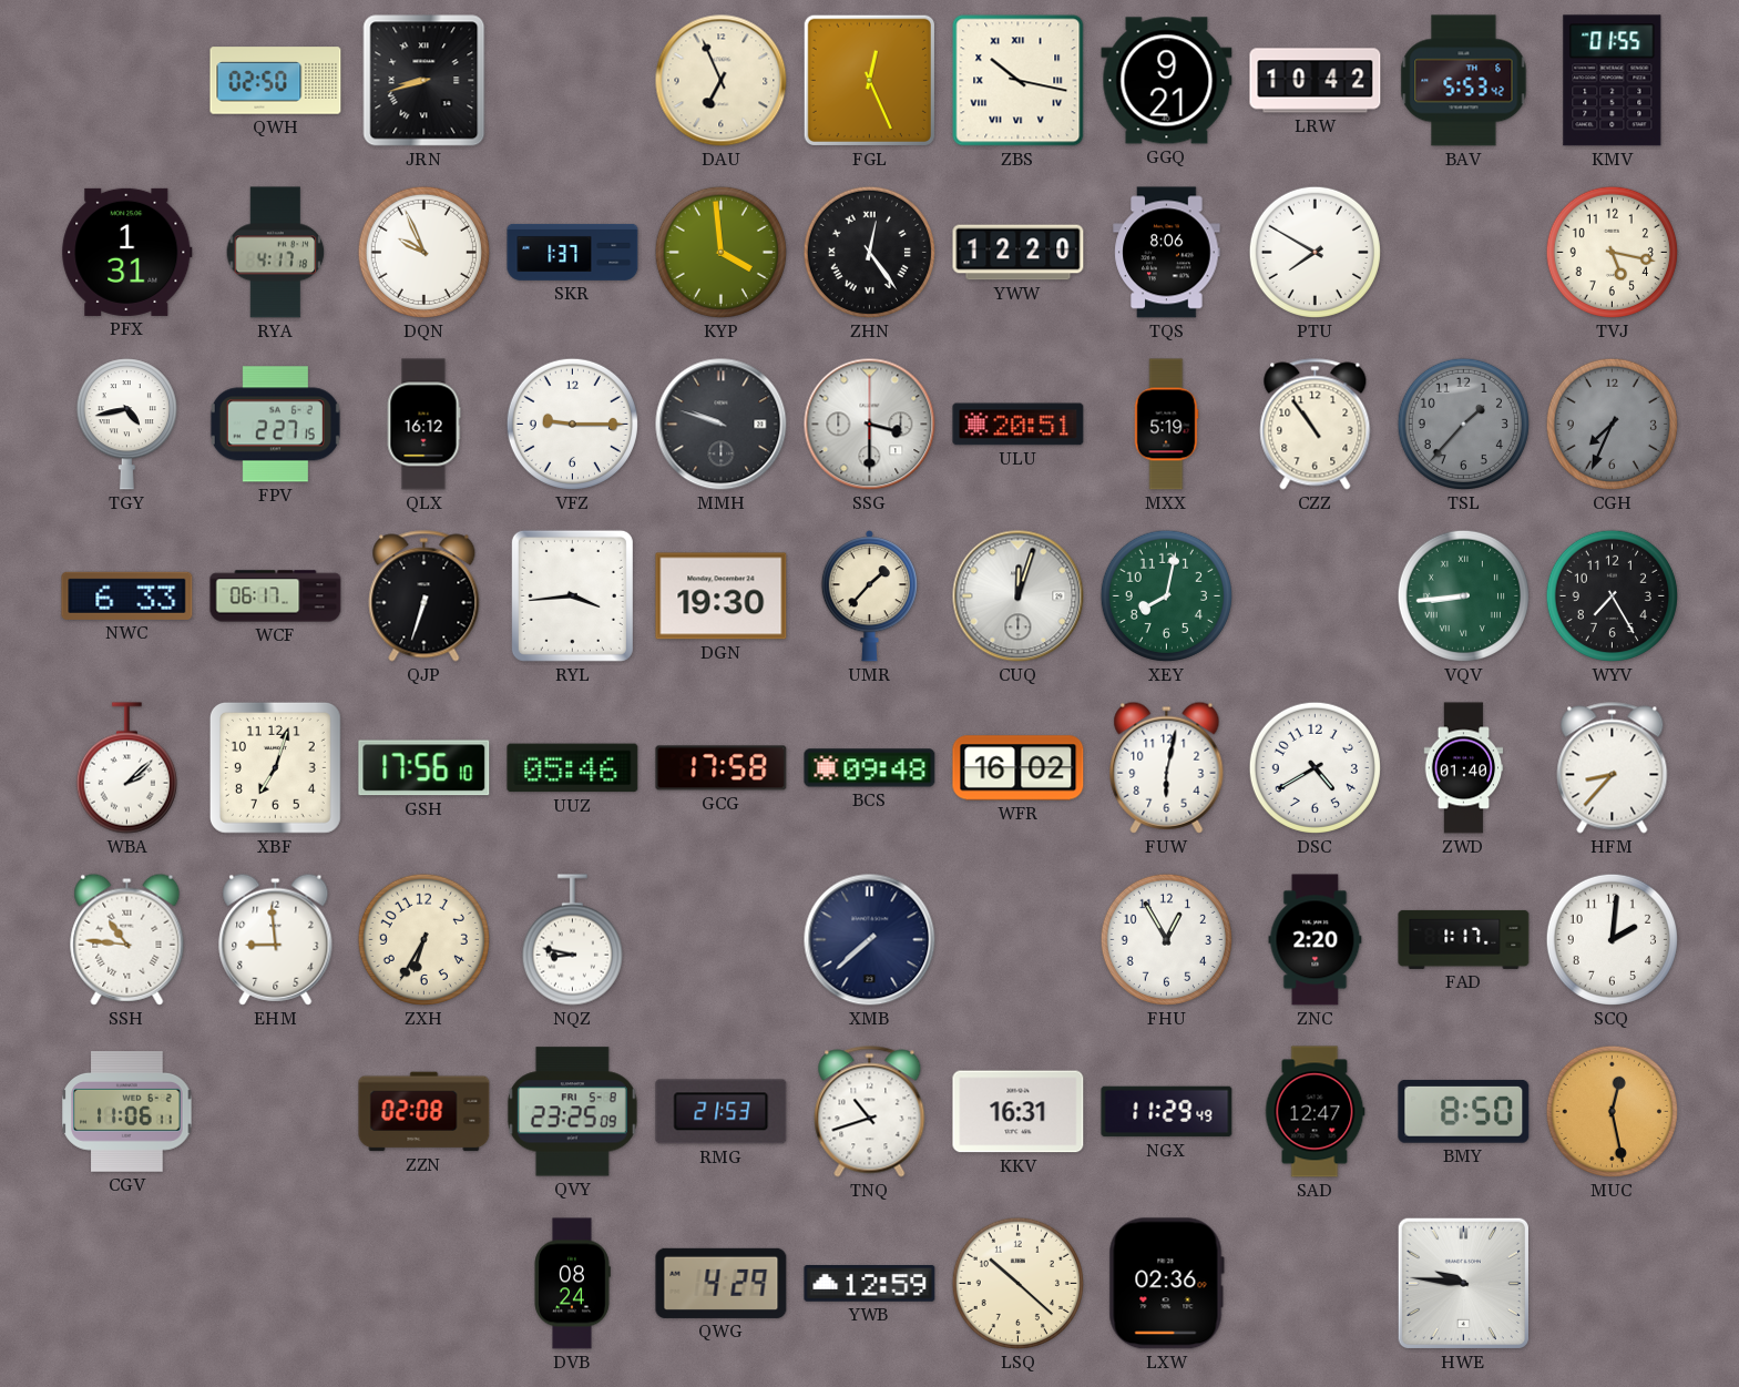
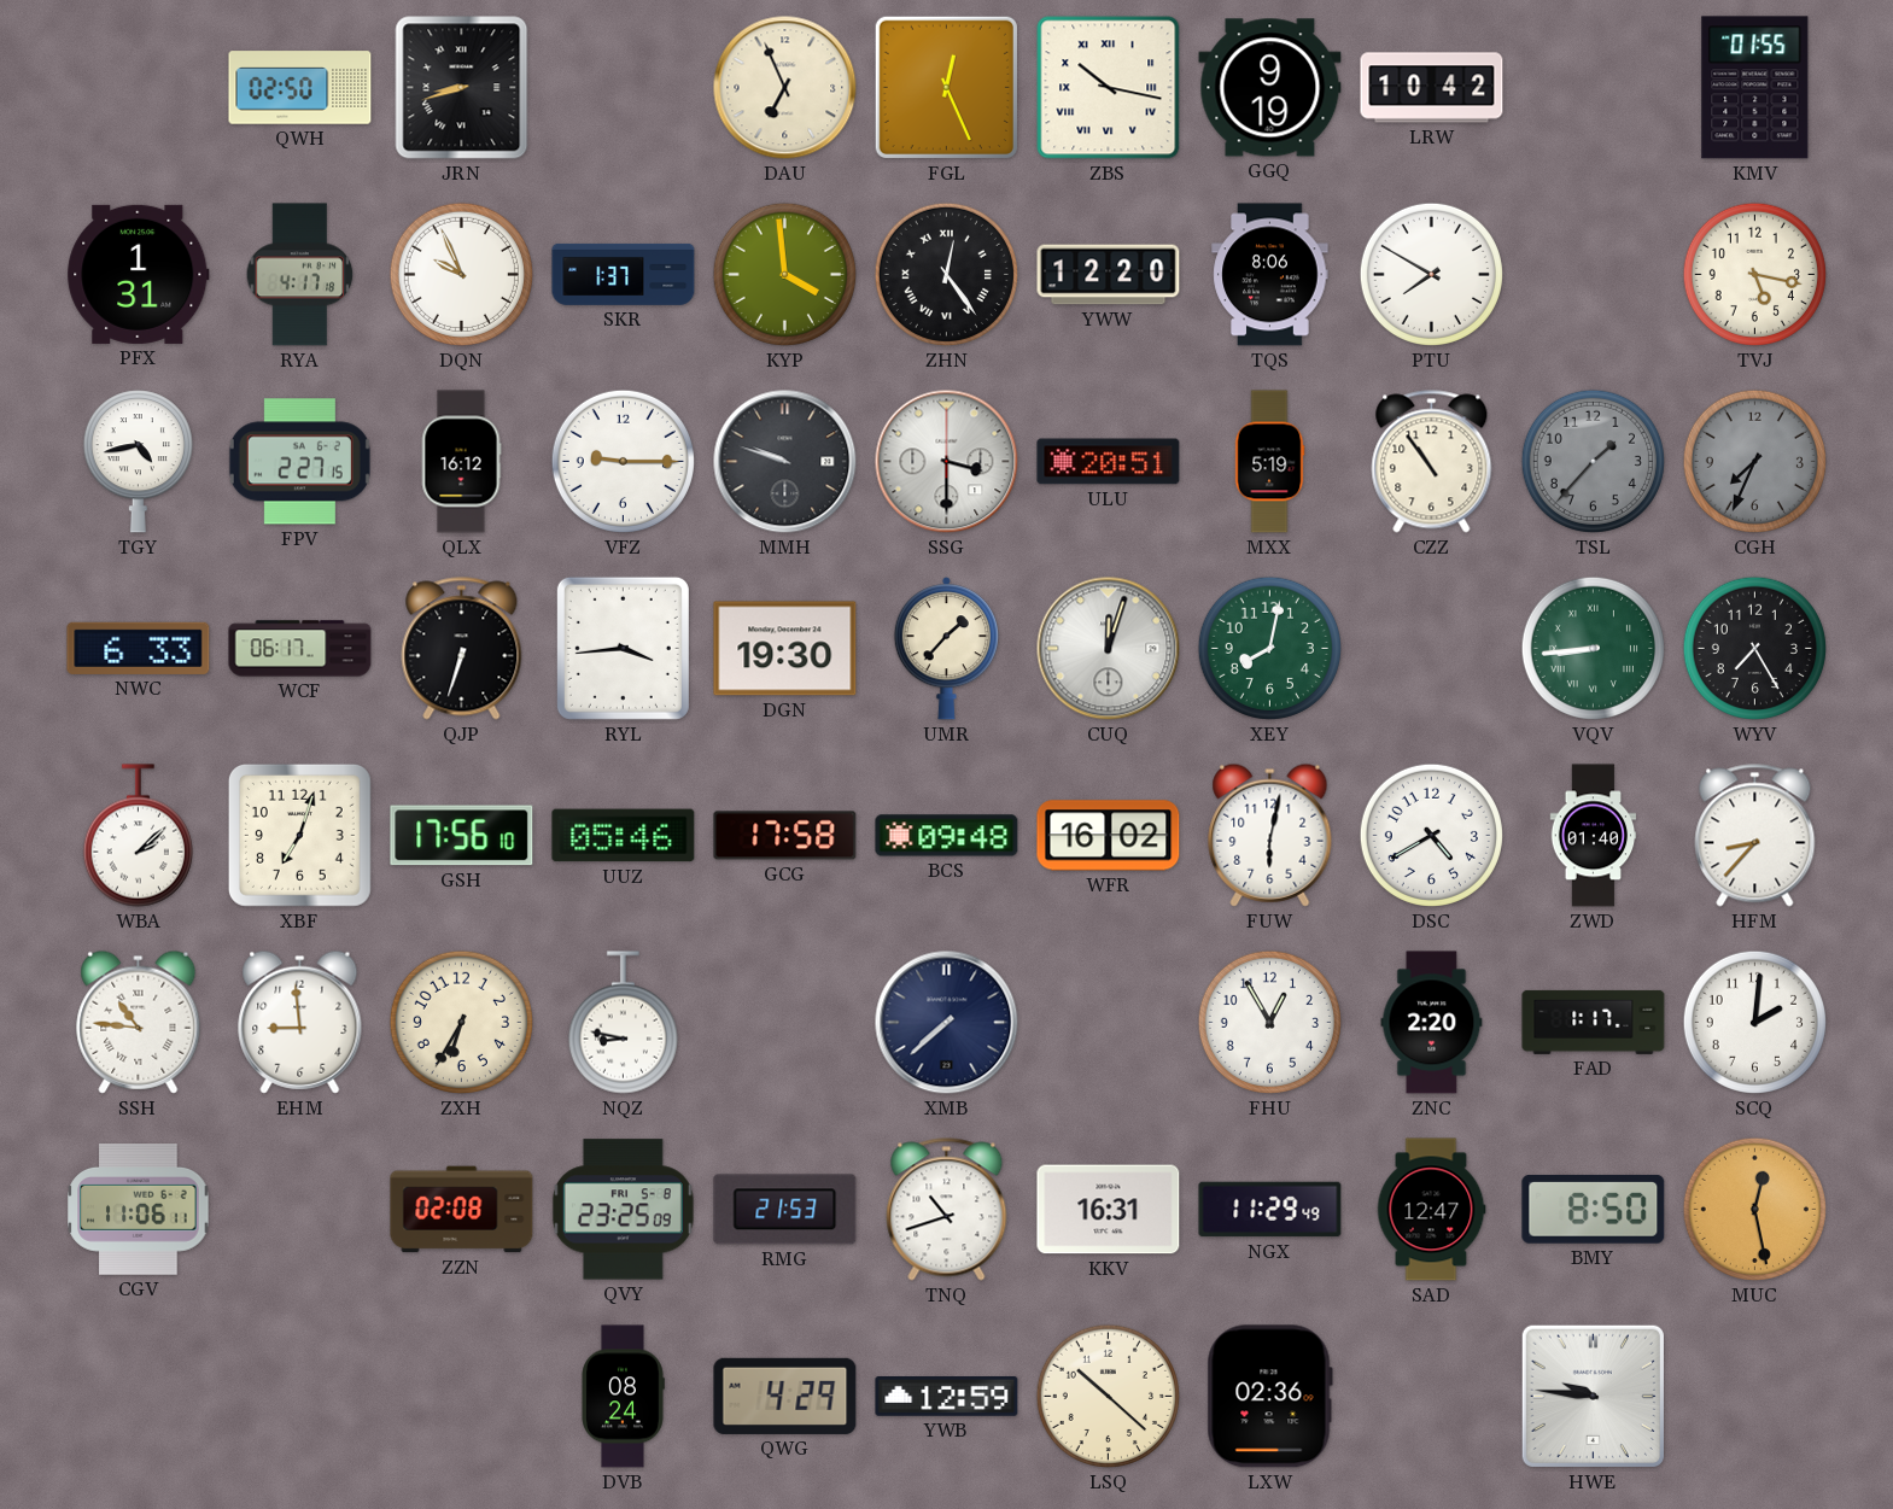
GGQ: 9:21 -> 9:19
BAV: 5:53 -> none
